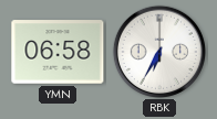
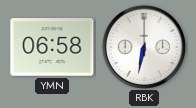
RBK: 6:35 -> 6:32
